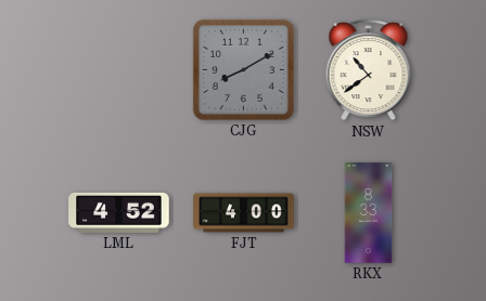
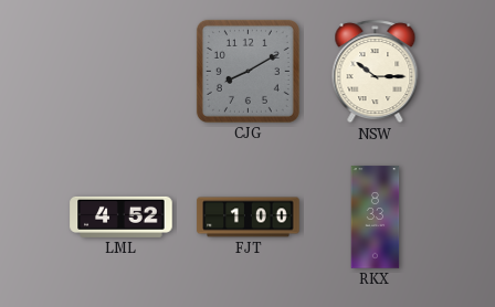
NSW: 10:39 -> 10:15
FJT: 4:00 -> 1:00
